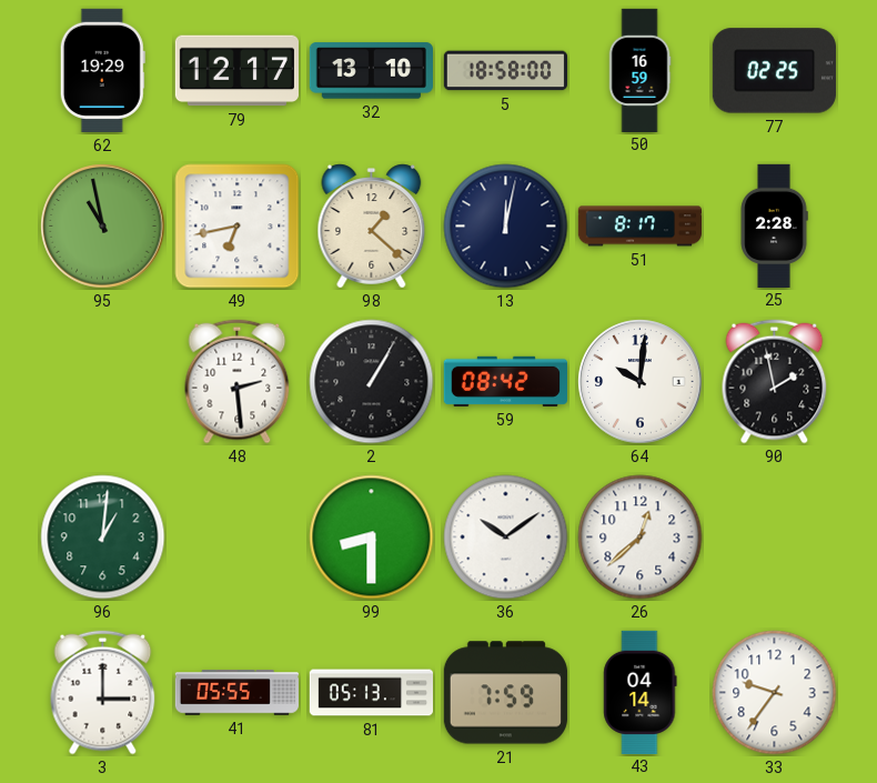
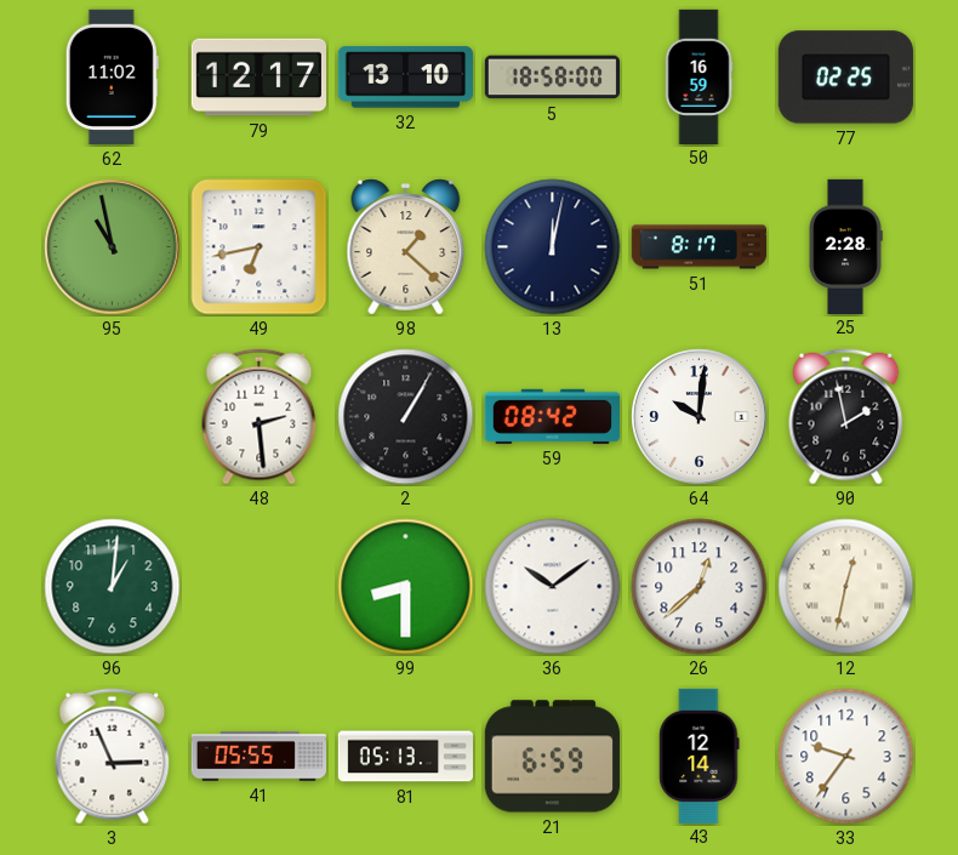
62: 19:29 -> 11:02
12: none -> 12:32
3: 3:00 -> 2:56
21: 7:59 -> 6:59
43: 04:14 -> 12:14
